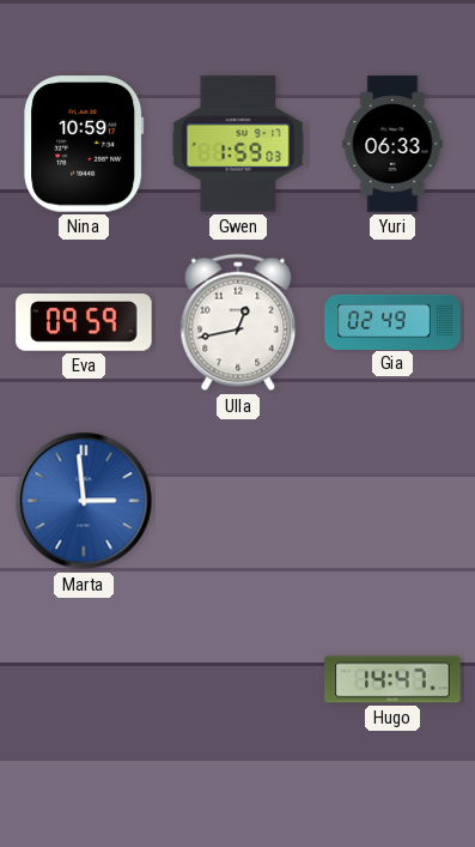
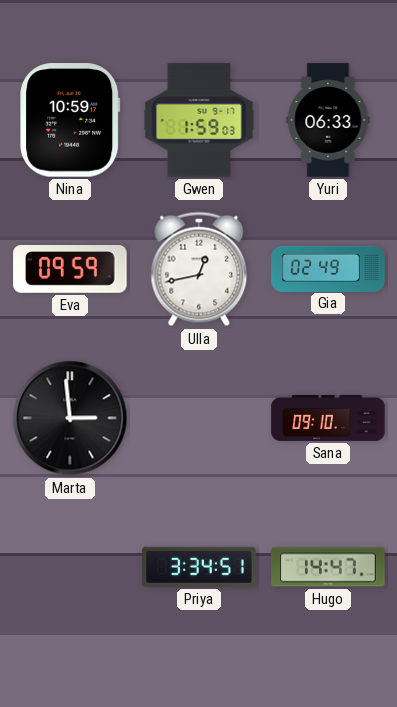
Marta dial: blue -> black
Sana: none -> 09:10
Priya: none -> 3:34
